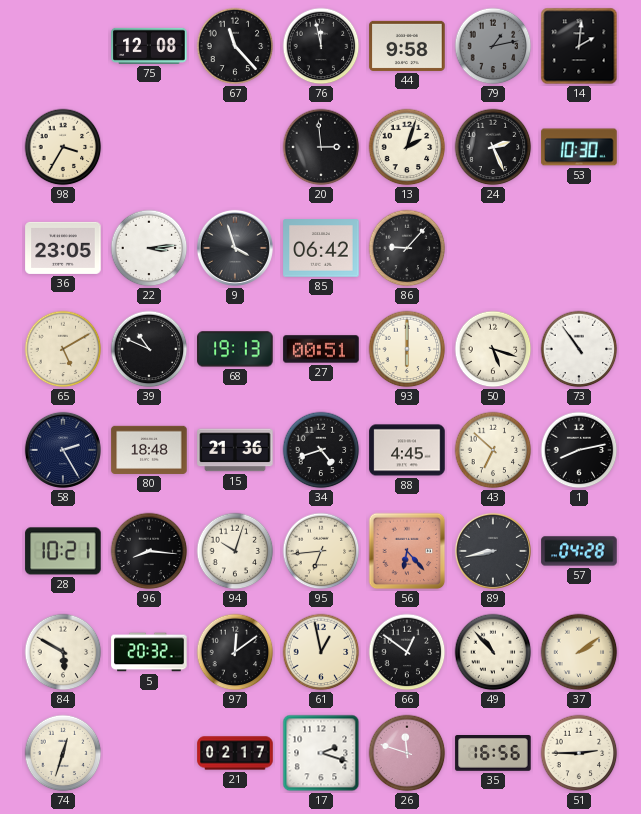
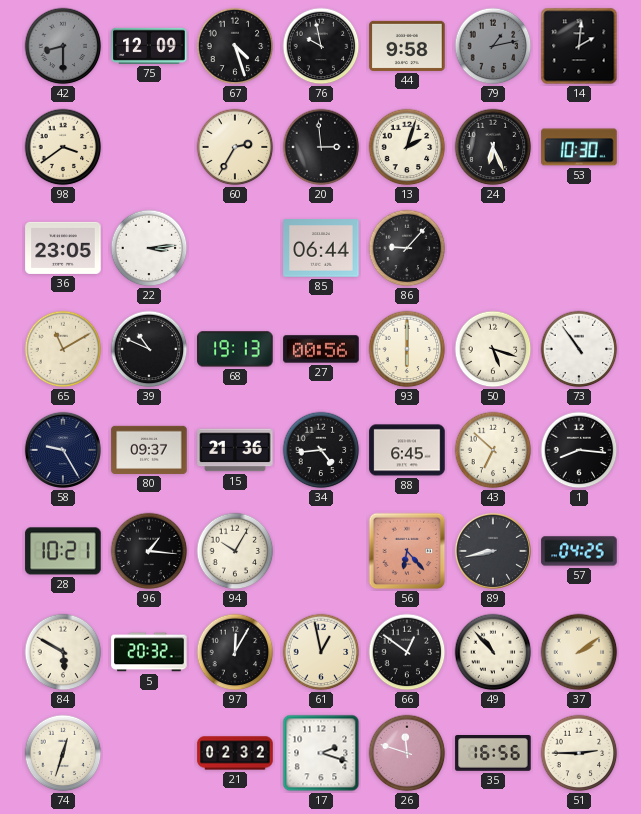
42: none -> 8:30
75: 12:08 -> 12:09
67: 11:23 -> 4:27
76: 11:58 -> 9:58
98: 3:35 -> 3:39
60: none -> 2:35
24: 2:26 -> 6:26
9: 3:57 -> none
85: 06:42 -> 06:44
65: 5:10 -> 11:10
27: 00:51 -> 00:56
58: 2:25 -> 9:25
80: 18:48 -> 09:37
34: 4:42 -> 4:44
88: 4:45 -> 6:45
1: 8:13 -> 8:16
96: 8:16 -> 1:16
94: 10:03 -> 10:05
95: 6:44 -> none
57: 04:28 -> 04:25
97: 12:09 -> 12:05
21: 02:17 -> 02:32
